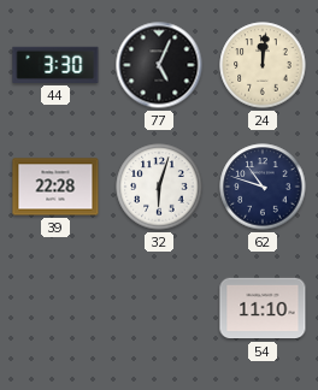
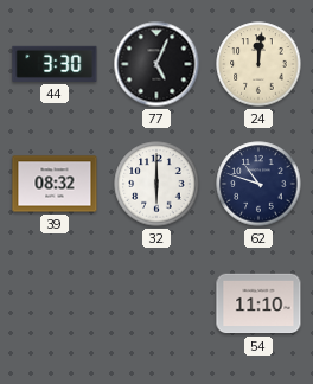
39: 22:28 -> 08:32
32: 6:03 -> 6:00
